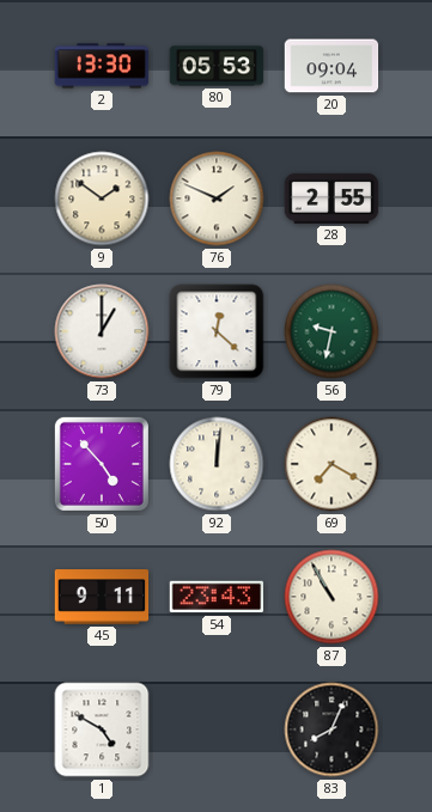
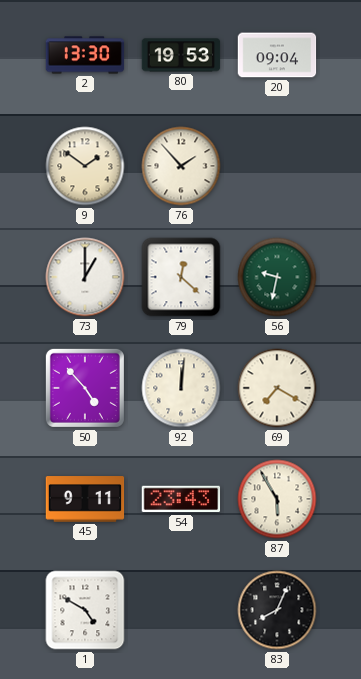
80: 05:53 -> 19:53
76: 1:49 -> 1:53
28: 2:55 -> none
87: 10:55 -> 5:55
